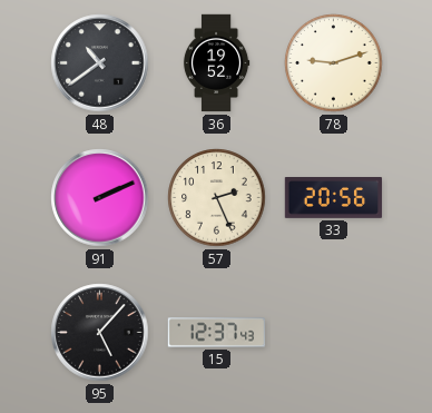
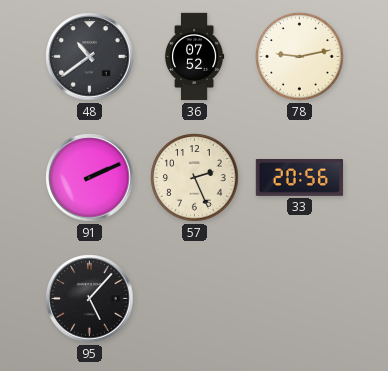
36: 19:52 -> 07:52
78: 9:12 -> 9:13
15: 12:37 -> none
